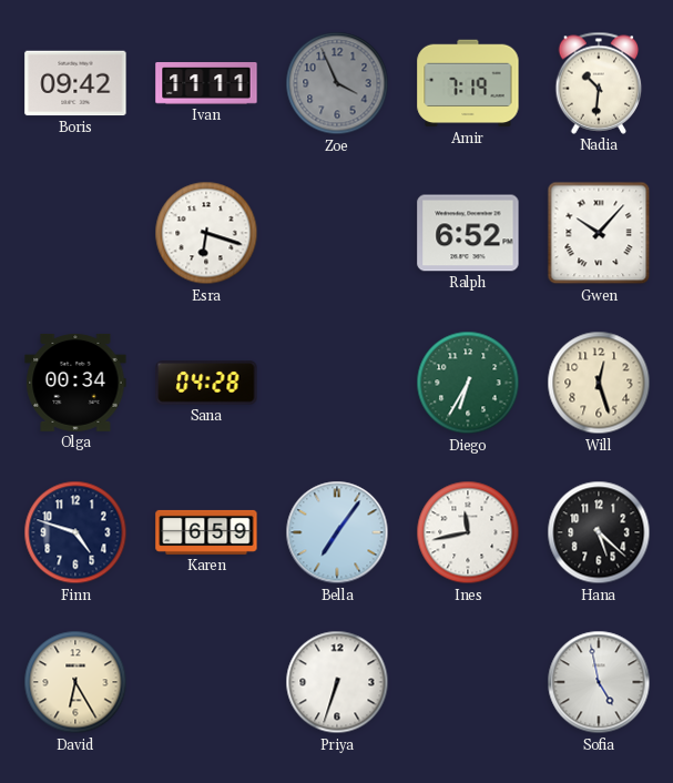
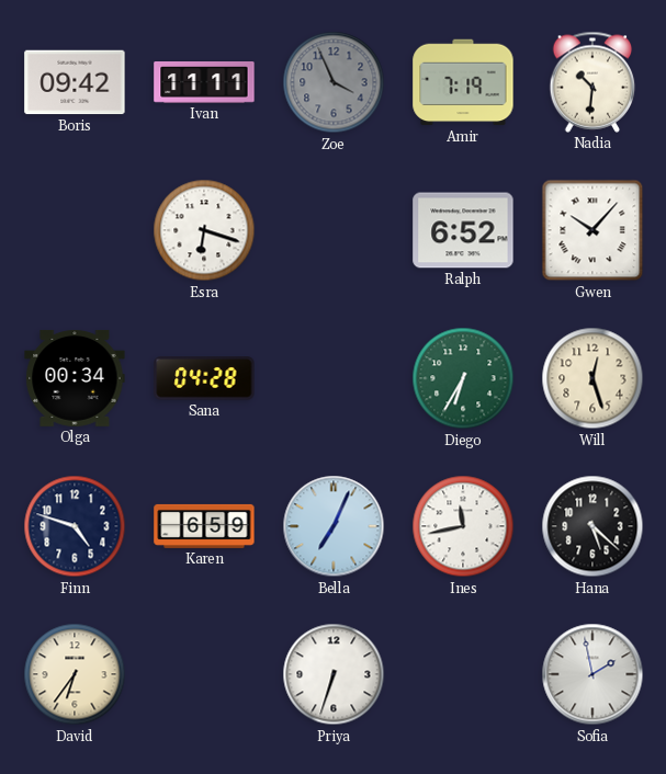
Bella: 7:06 -> 7:04
David: 6:25 -> 6:36
Sofia: 4:58 -> 1:58
